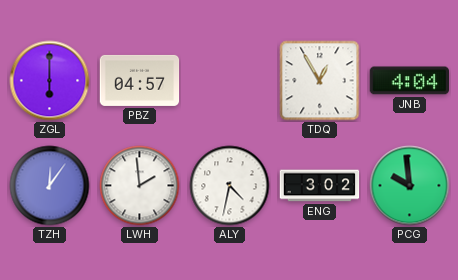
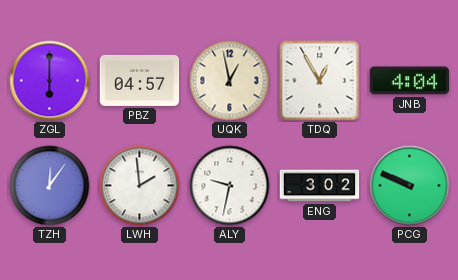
UQK: none -> 12:58
ALY: 4:32 -> 9:32
PCG: 9:59 -> 9:49
